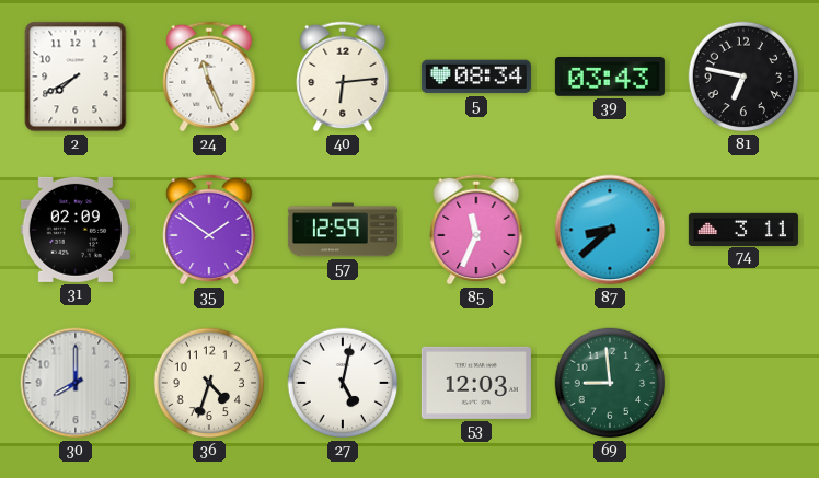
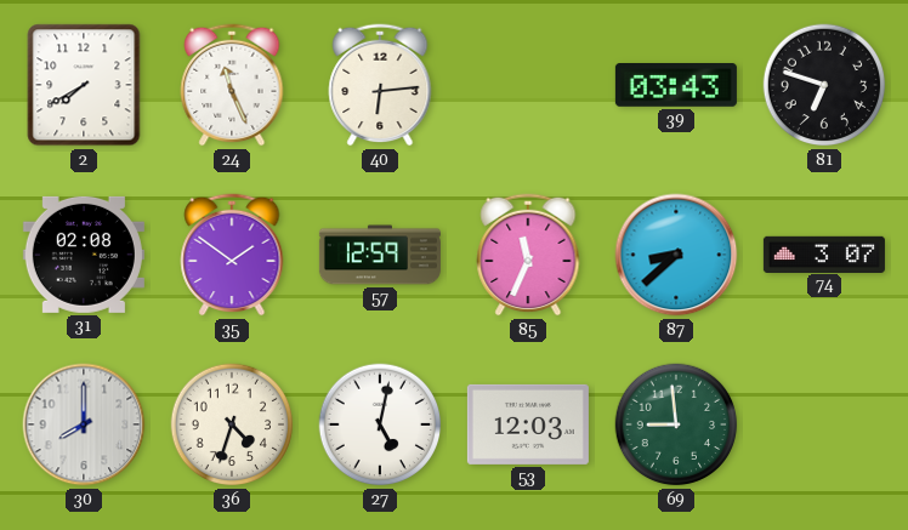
5: 08:34 -> none
81: 6:47 -> 6:48
31: 02:09 -> 02:08
74: 3:11 -> 3:07
